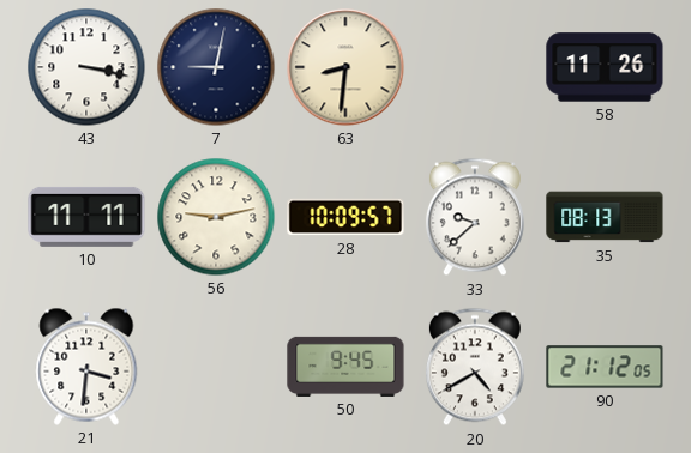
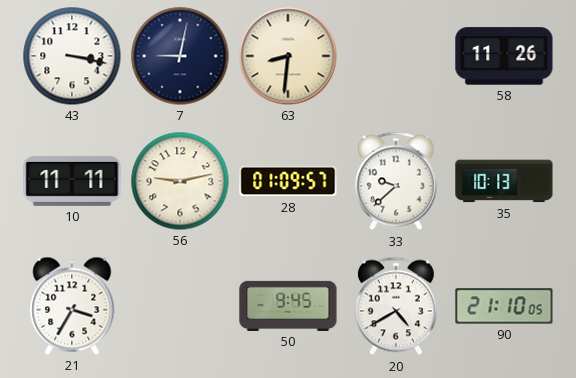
28: 10:09 -> 01:09
35: 08:13 -> 10:13
21: 3:31 -> 3:35
90: 21:12 -> 21:10
